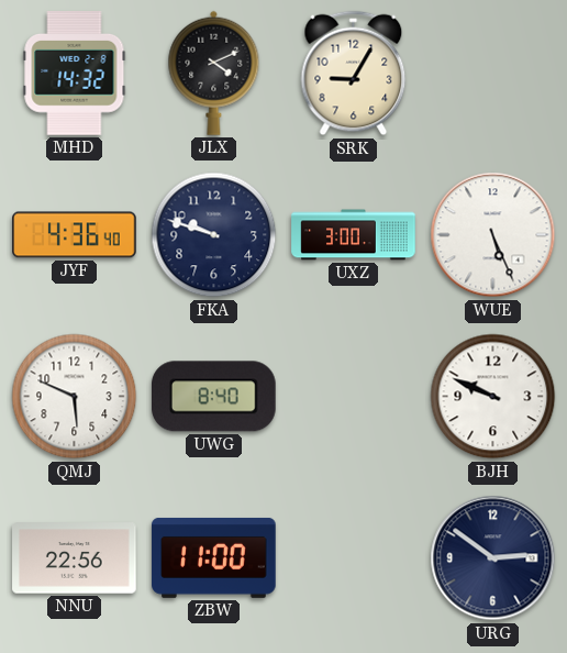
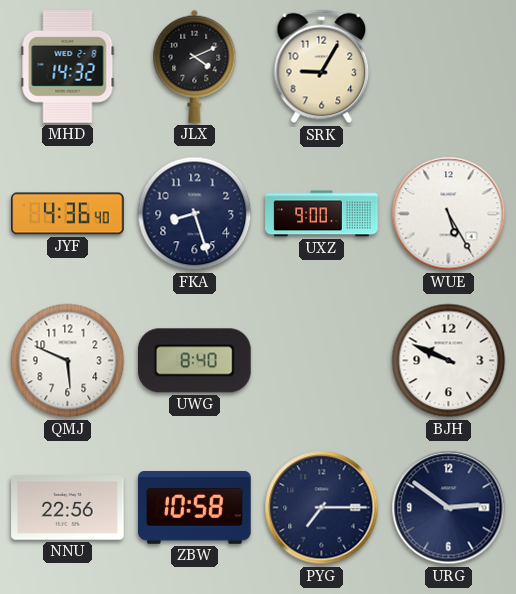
FKA: 9:48 -> 8:27
UXZ: 3:00 -> 9:00
WUE: 5:26 -> 5:25
ZBW: 11:00 -> 10:58
PYG: none -> 7:15
